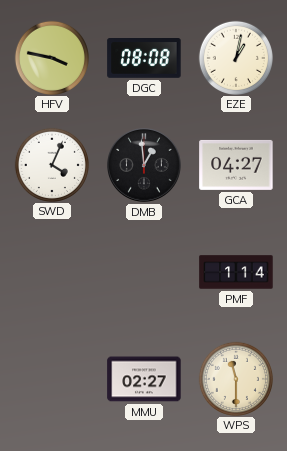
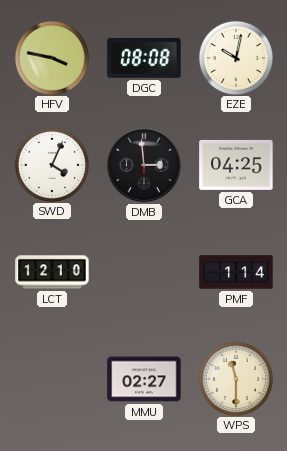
EZE: 1:02 -> 10:02
DMB: 12:59 -> 2:59
GCA: 04:27 -> 04:25
LCT: none -> 12:10
